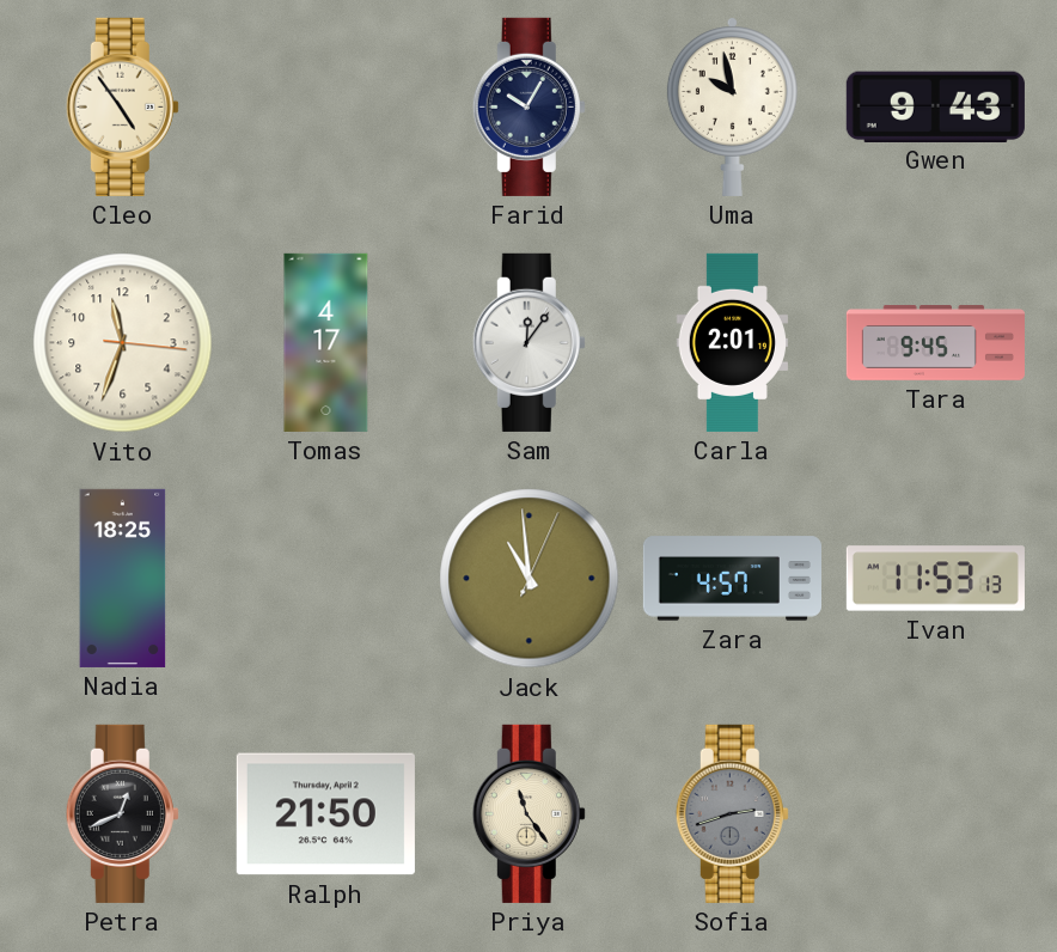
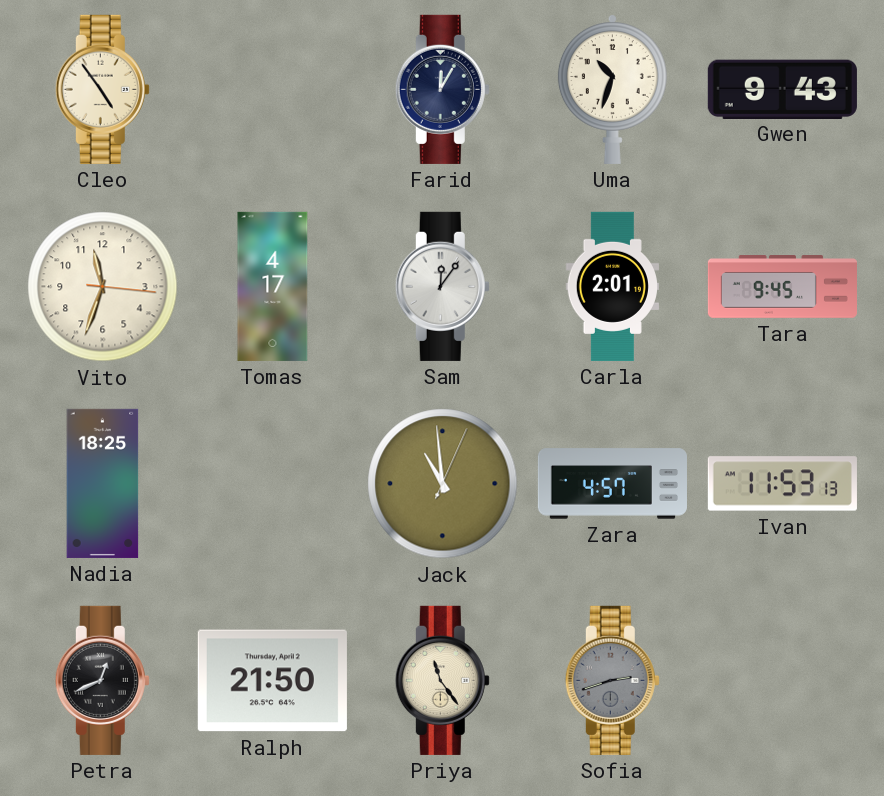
Farid: 10:05 -> 12:05
Uma: 9:58 -> 10:33
